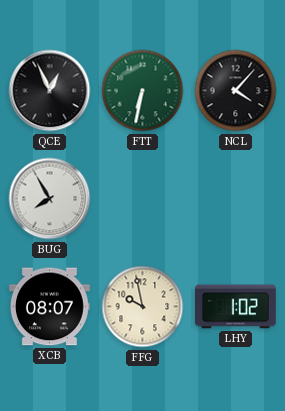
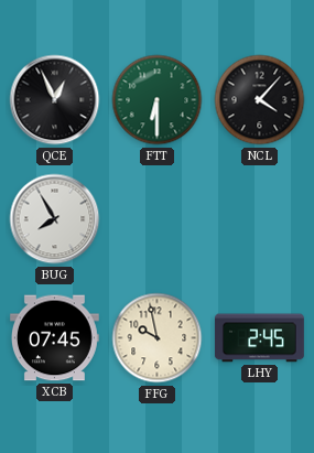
FTT: 6:32 -> 6:30
XCB: 08:07 -> 07:45
LHY: 1:02 -> 2:45
